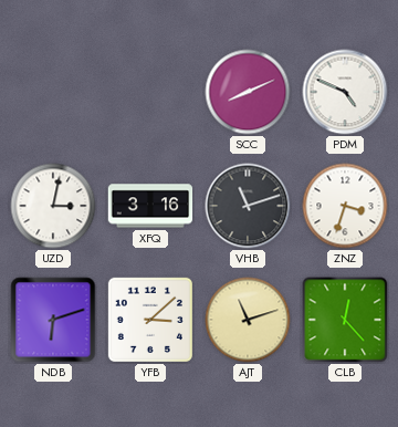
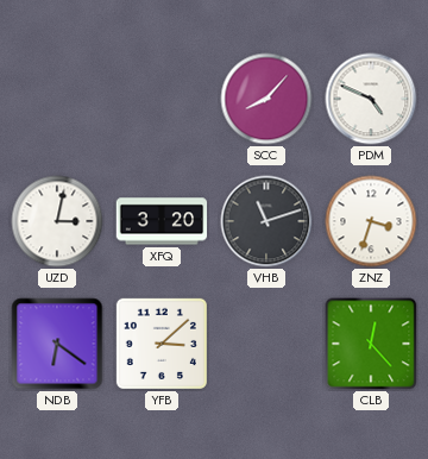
SCC: 8:11 -> 8:07
XFQ: 3:16 -> 3:20
NDB: 6:12 -> 6:21
AJT: 11:12 -> none
